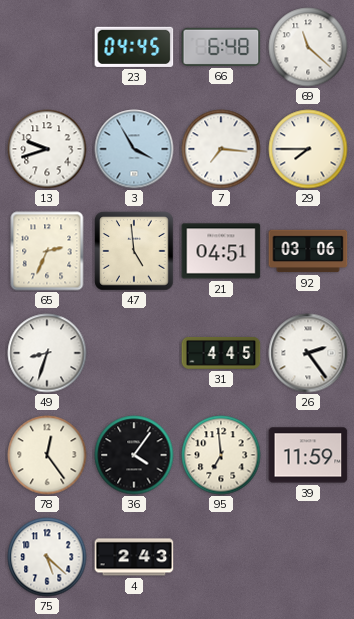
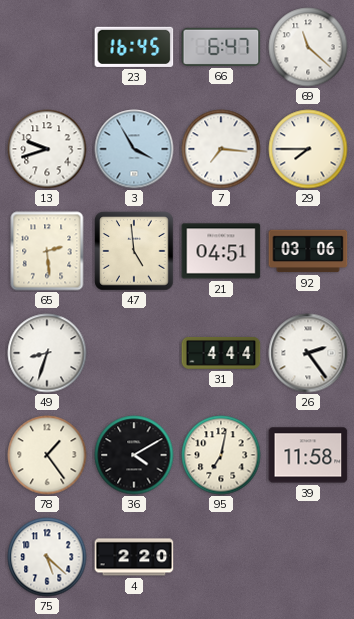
23: 04:45 -> 16:45
66: 6:48 -> 6:47
65: 2:34 -> 2:29
31: 4:45 -> 4:44
78: 12:24 -> 1:24
36: 4:06 -> 4:10
95: 6:59 -> 7:02
39: 11:59 -> 11:58
4: 2:43 -> 2:20
